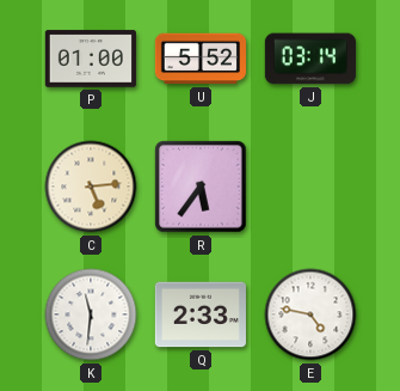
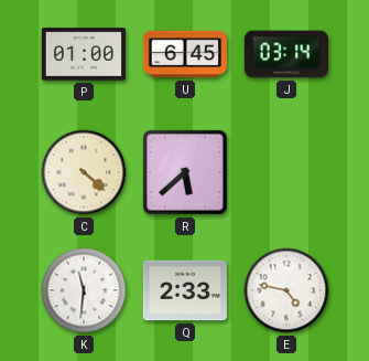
U: 5:52 -> 6:45
C: 5:14 -> 4:22
R: 5:36 -> 5:38
